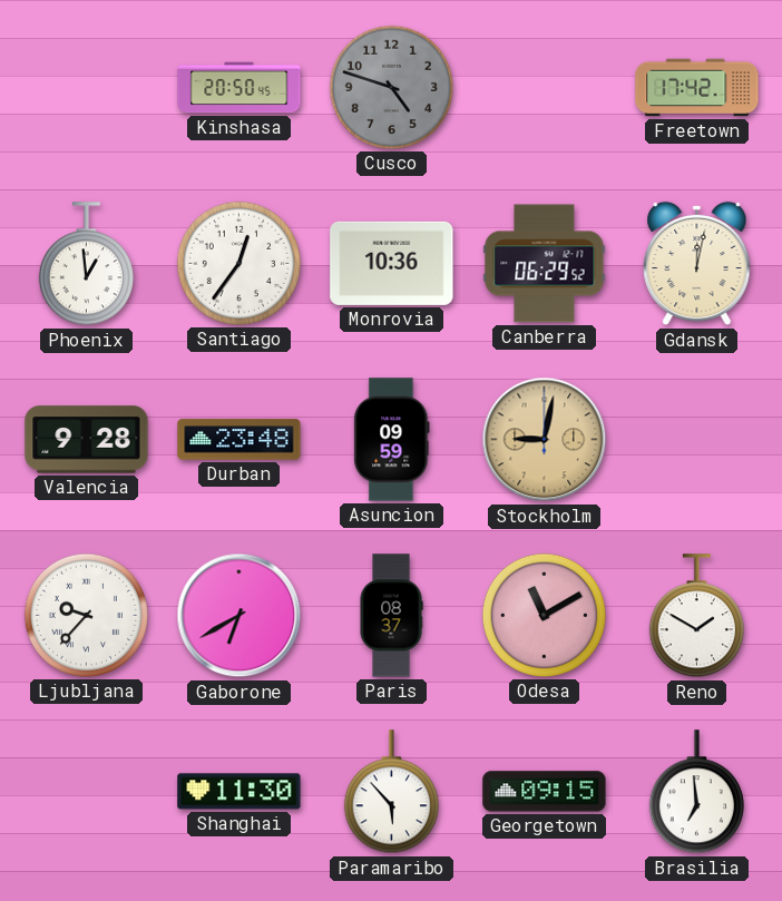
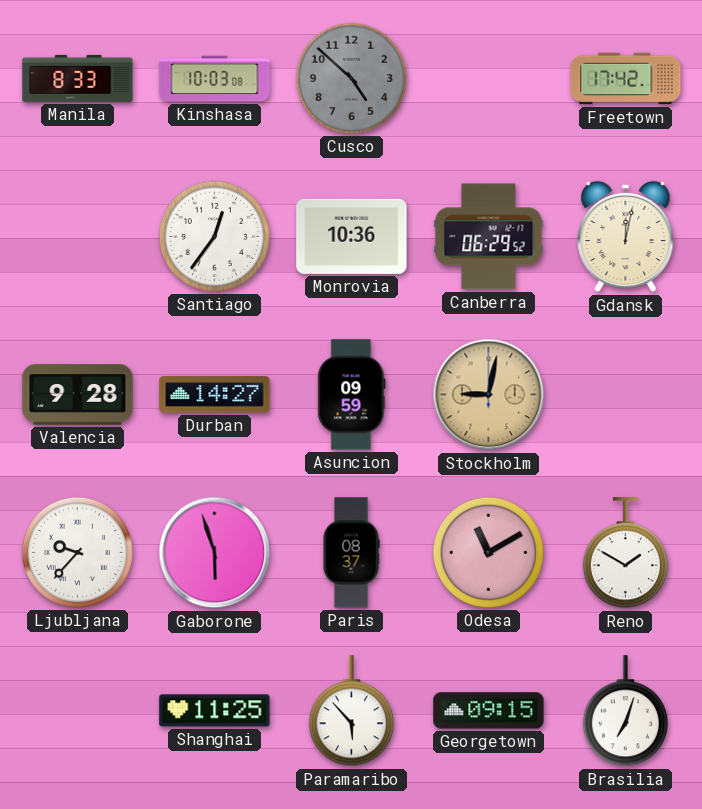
Manila: none -> 8:33
Kinshasa: 20:50 -> 10:03
Cusco: 4:48 -> 4:52
Phoenix: 12:59 -> none
Durban: 23:48 -> 14:27
Gaborone: 6:40 -> 5:57
Shanghai: 11:30 -> 11:25
Brasilia: 6:59 -> 7:03
